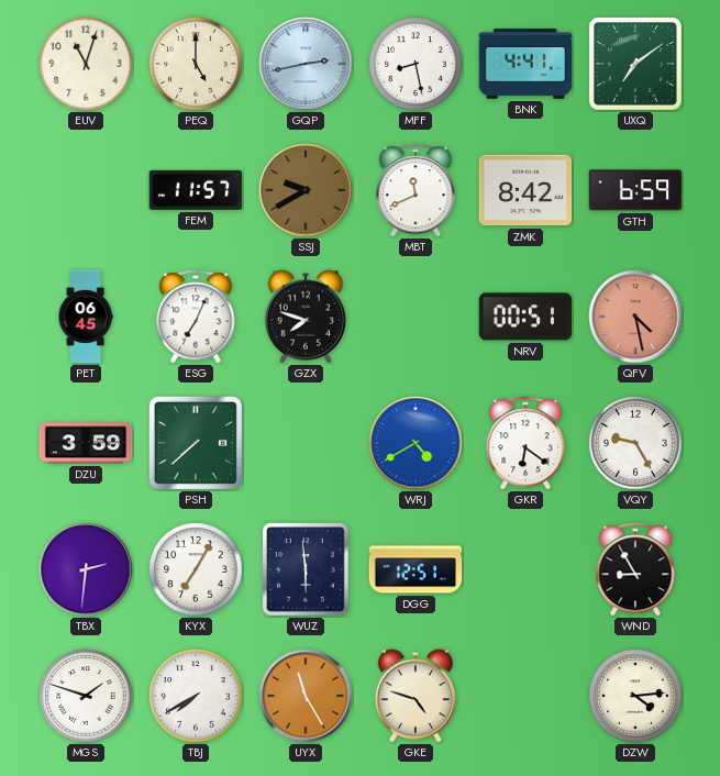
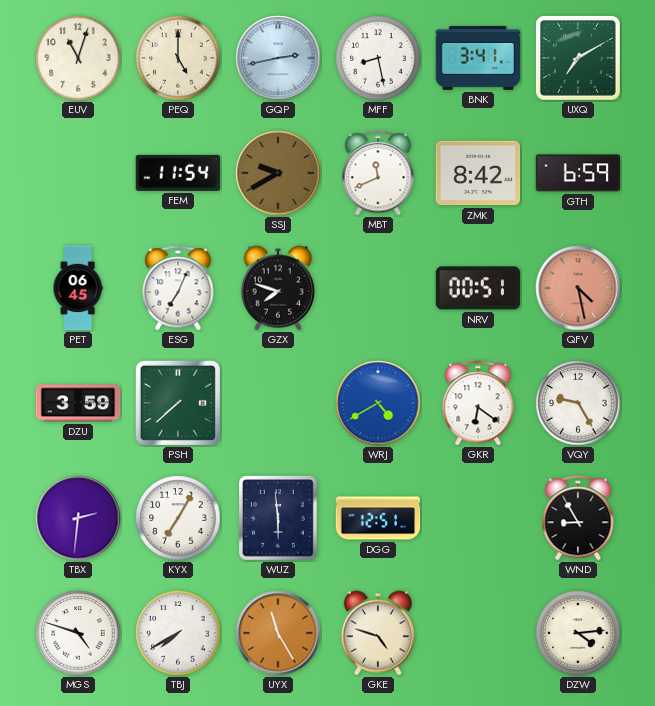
BNK: 4:41 -> 3:41
UXQ: 7:09 -> 7:10
FEM: 11:57 -> 11:54
MGS: 1:48 -> 4:48
